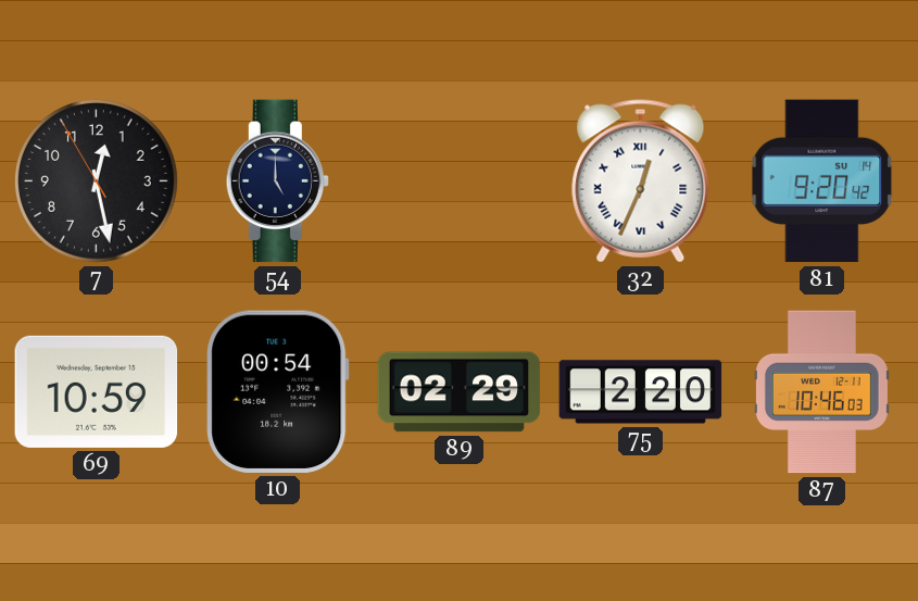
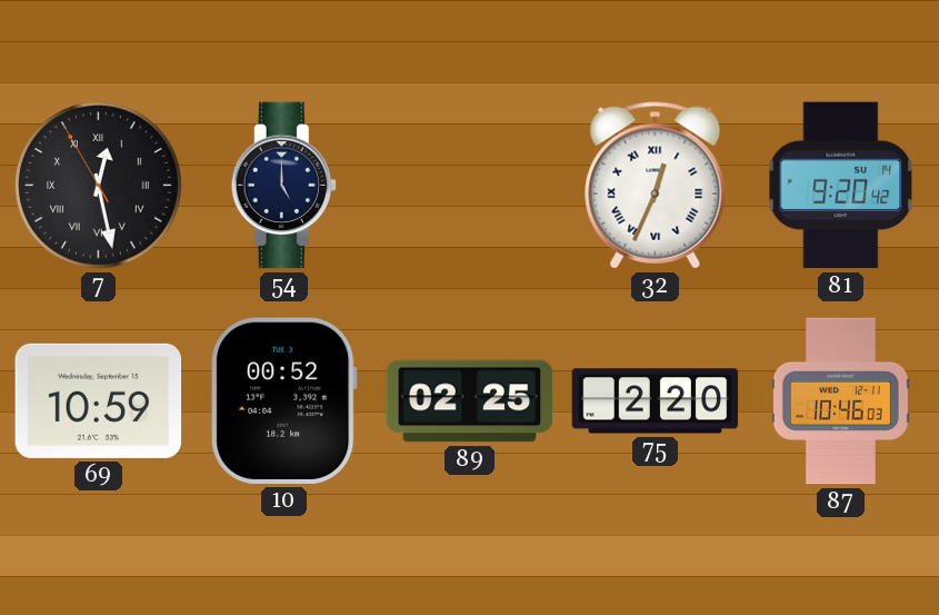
7 numerals: Arabic -> Roman
10: 00:54 -> 00:52
89: 02:29 -> 02:25
